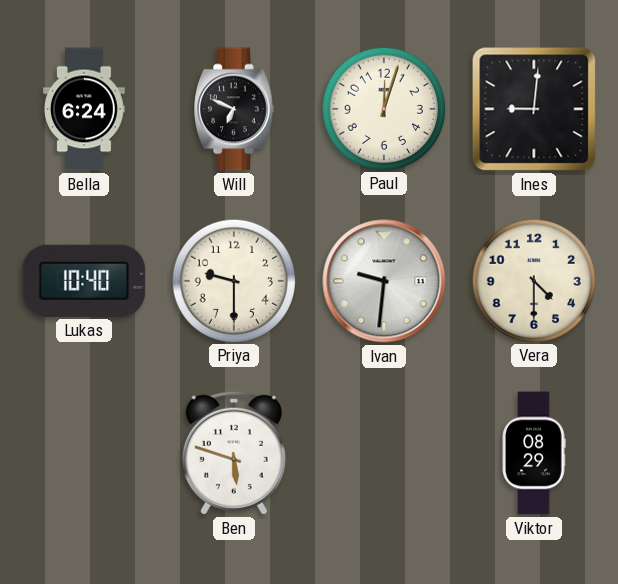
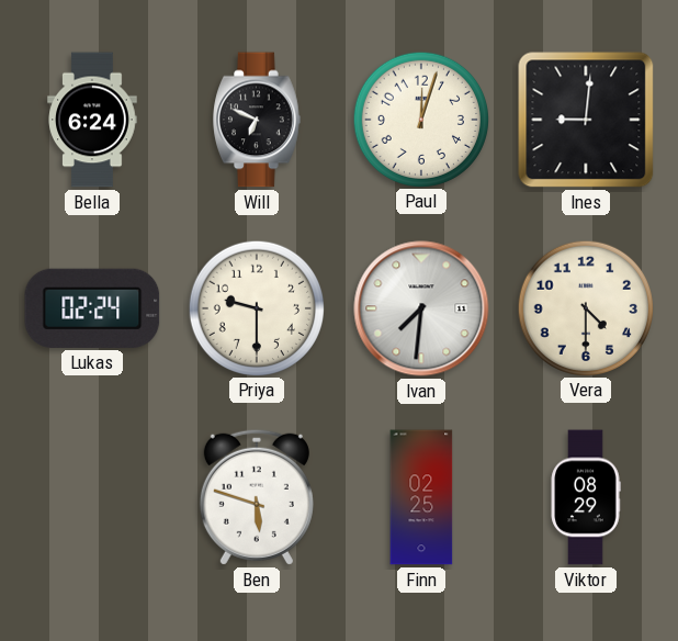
Lukas: 10:40 -> 02:24
Ivan: 9:31 -> 7:31
Finn: none -> 02:25
